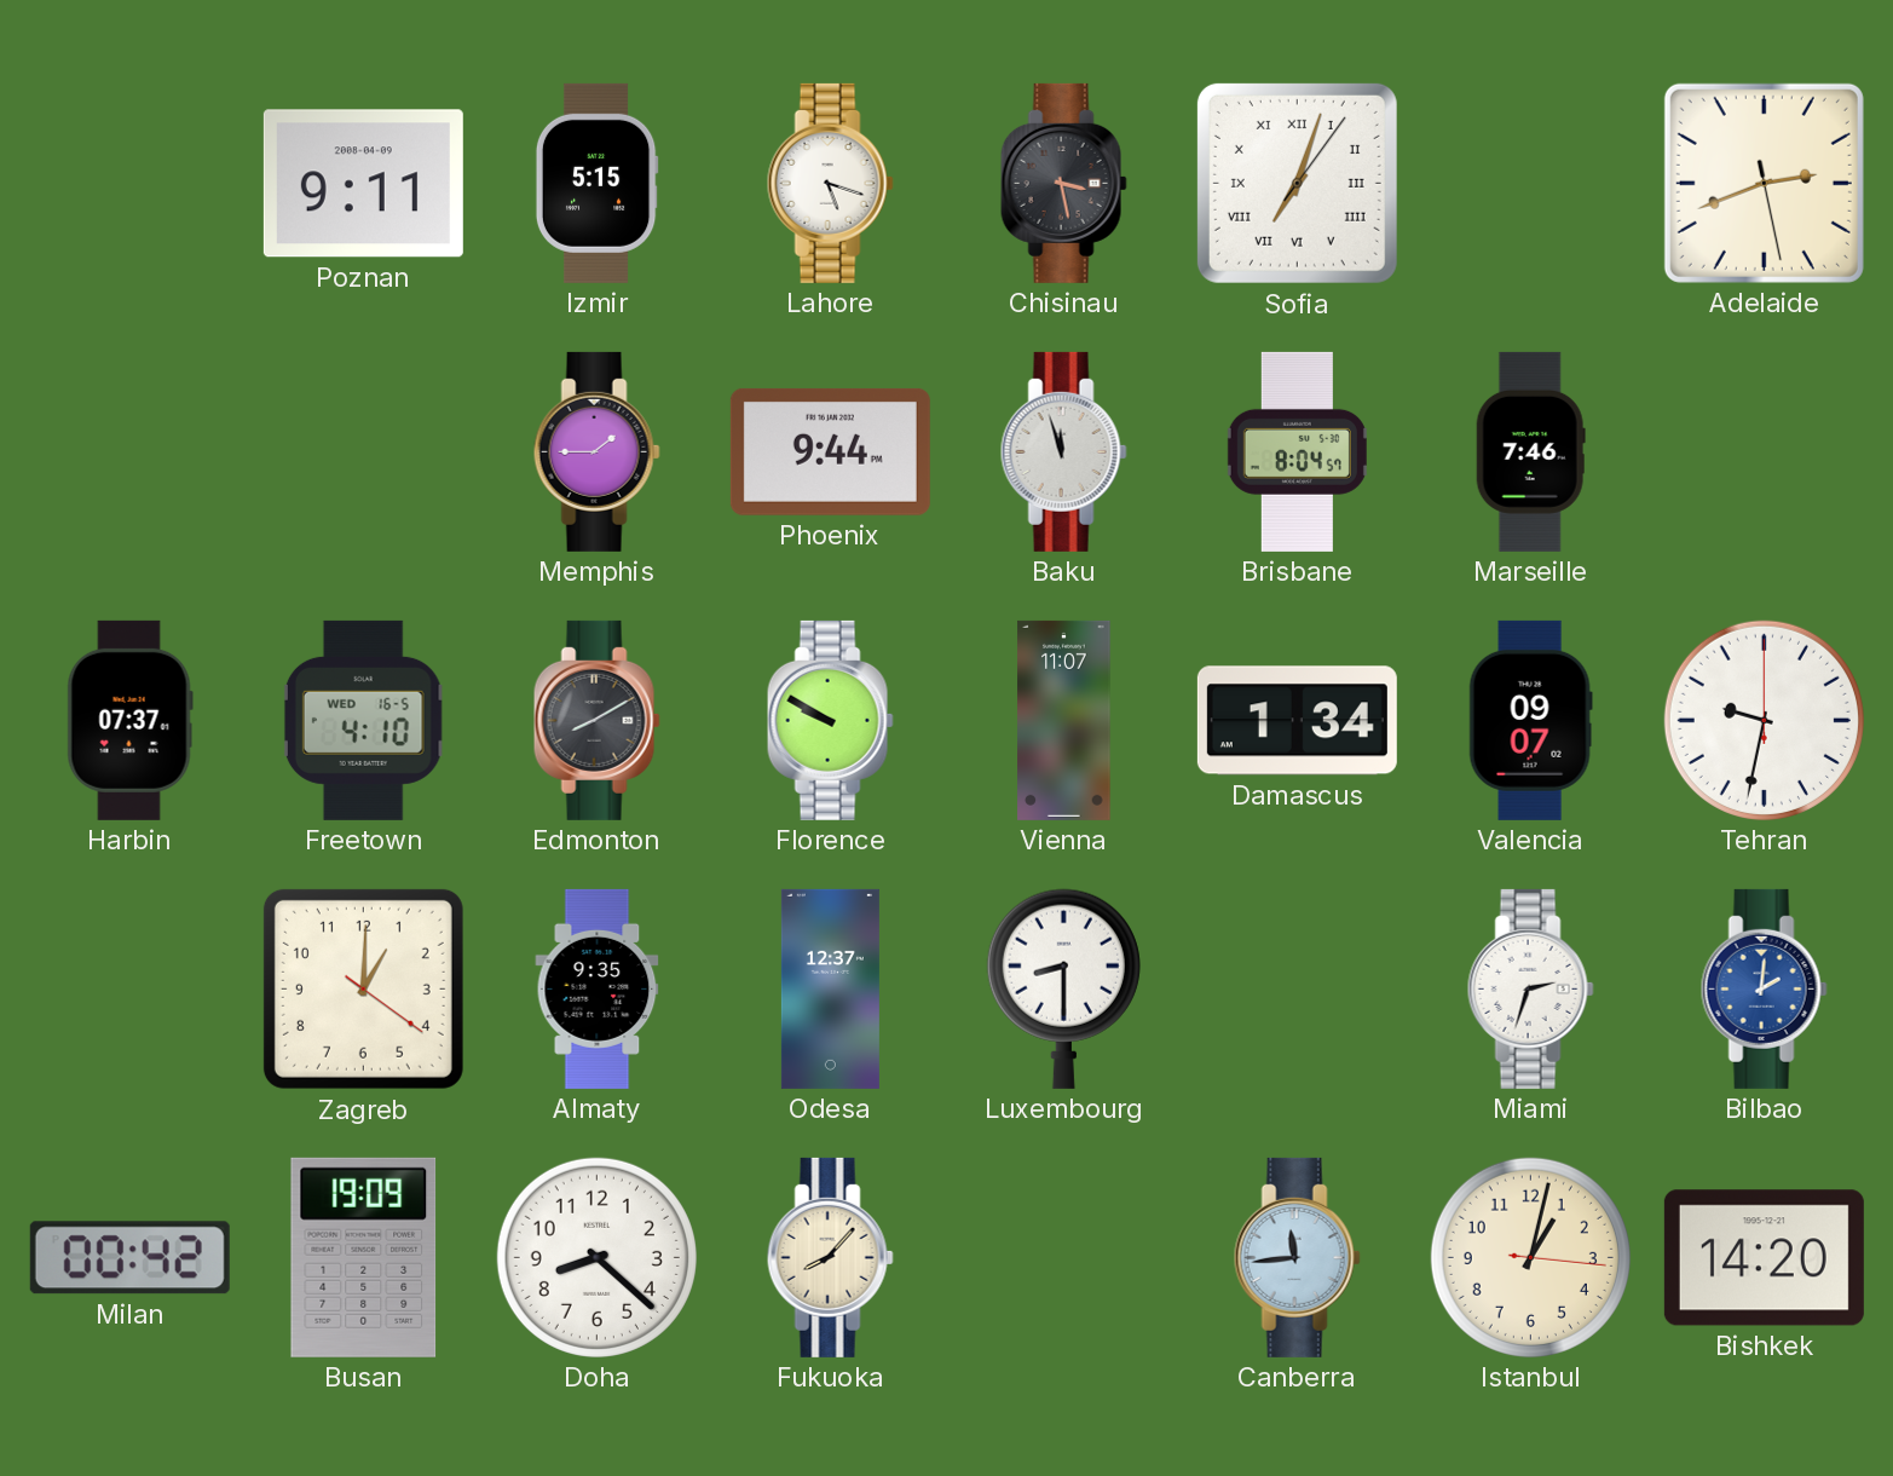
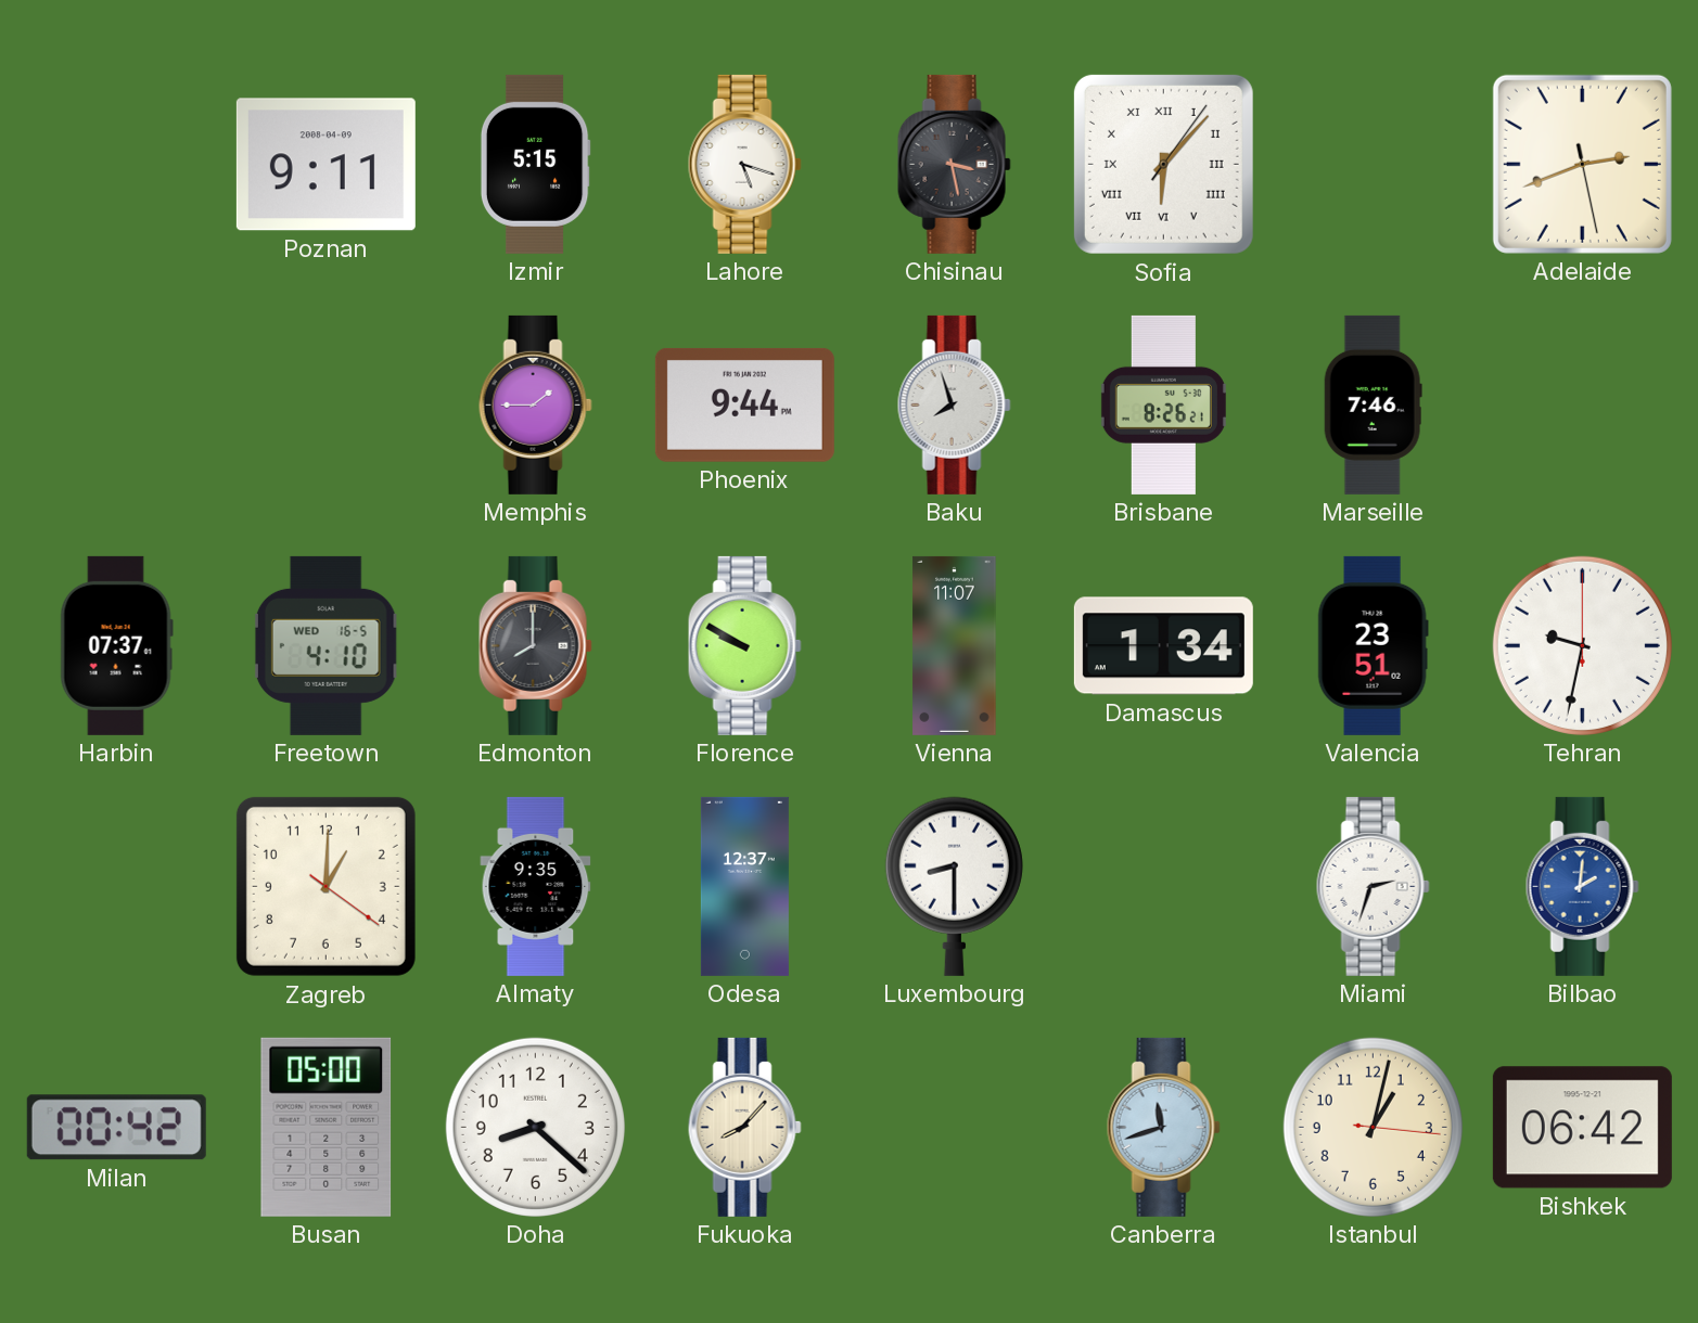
Sofia: 7:03 -> 6:07
Baku: 11:57 -> 7:57
Brisbane: 8:04 -> 8:26
Edmonton: 8:10 -> 8:00
Valencia: 09:07 -> 23:51
Busan: 19:09 -> 05:00
Canberra: 11:44 -> 11:42
Bishkek: 14:20 -> 06:42
